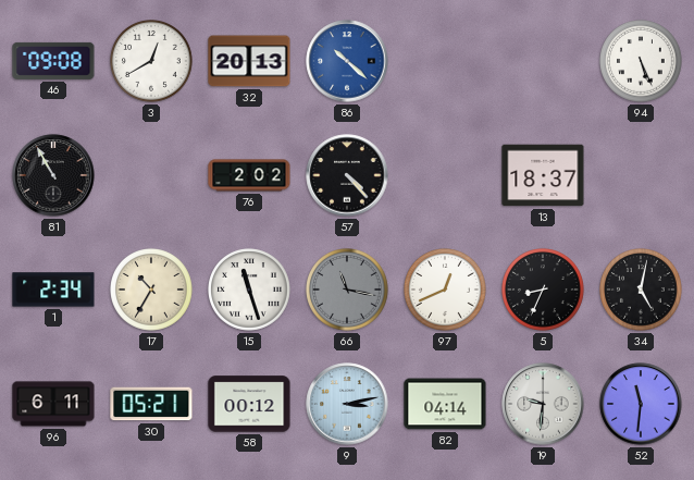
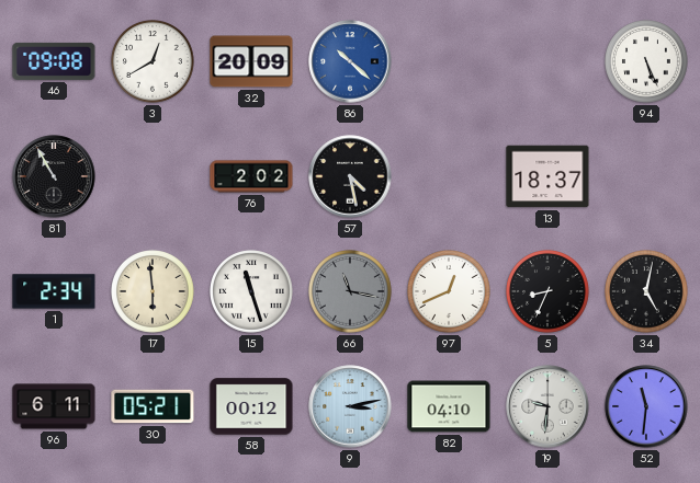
32: 20:13 -> 20:09
57: 4:23 -> 4:28
17: 10:35 -> 5:59
82: 04:14 -> 04:10
